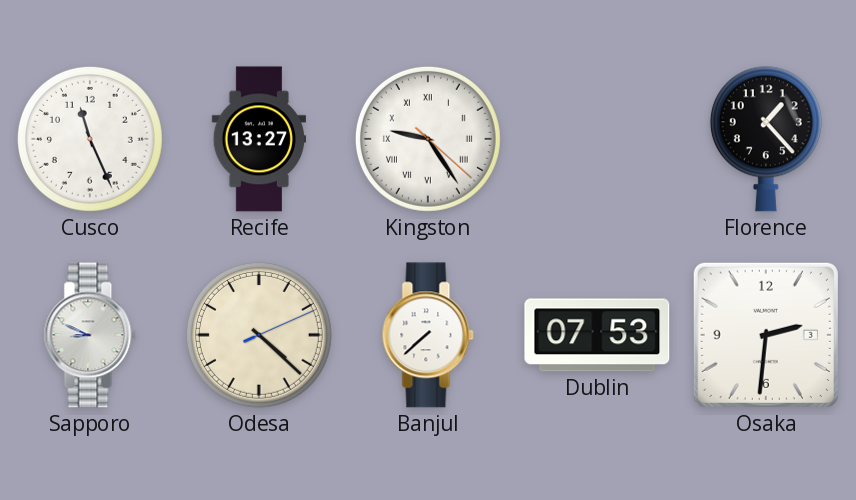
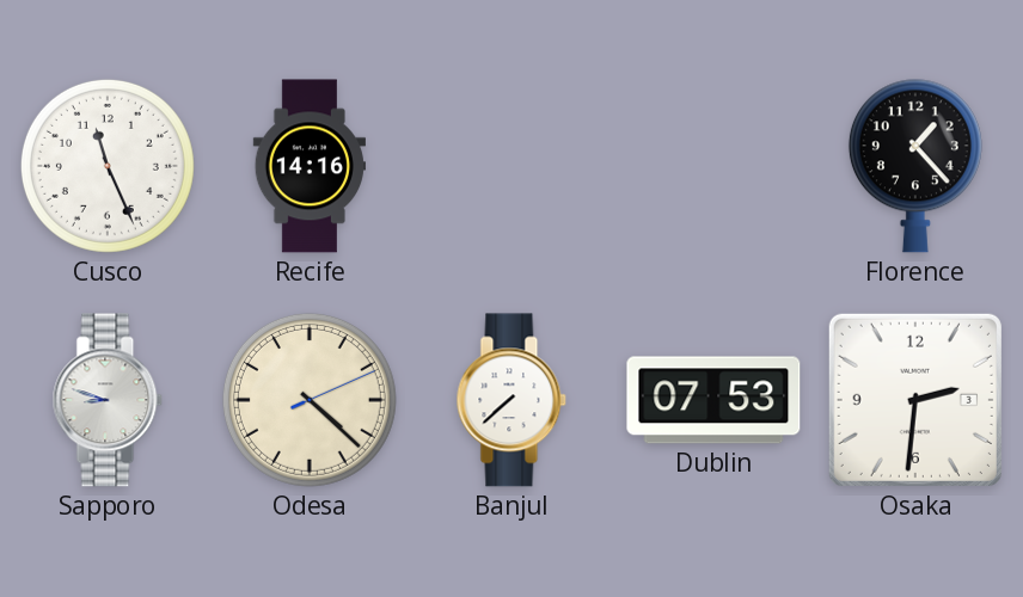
Recife: 13:27 -> 14:16
Kingston: 9:24 -> none
Sapporo: 8:49 -> 8:48
